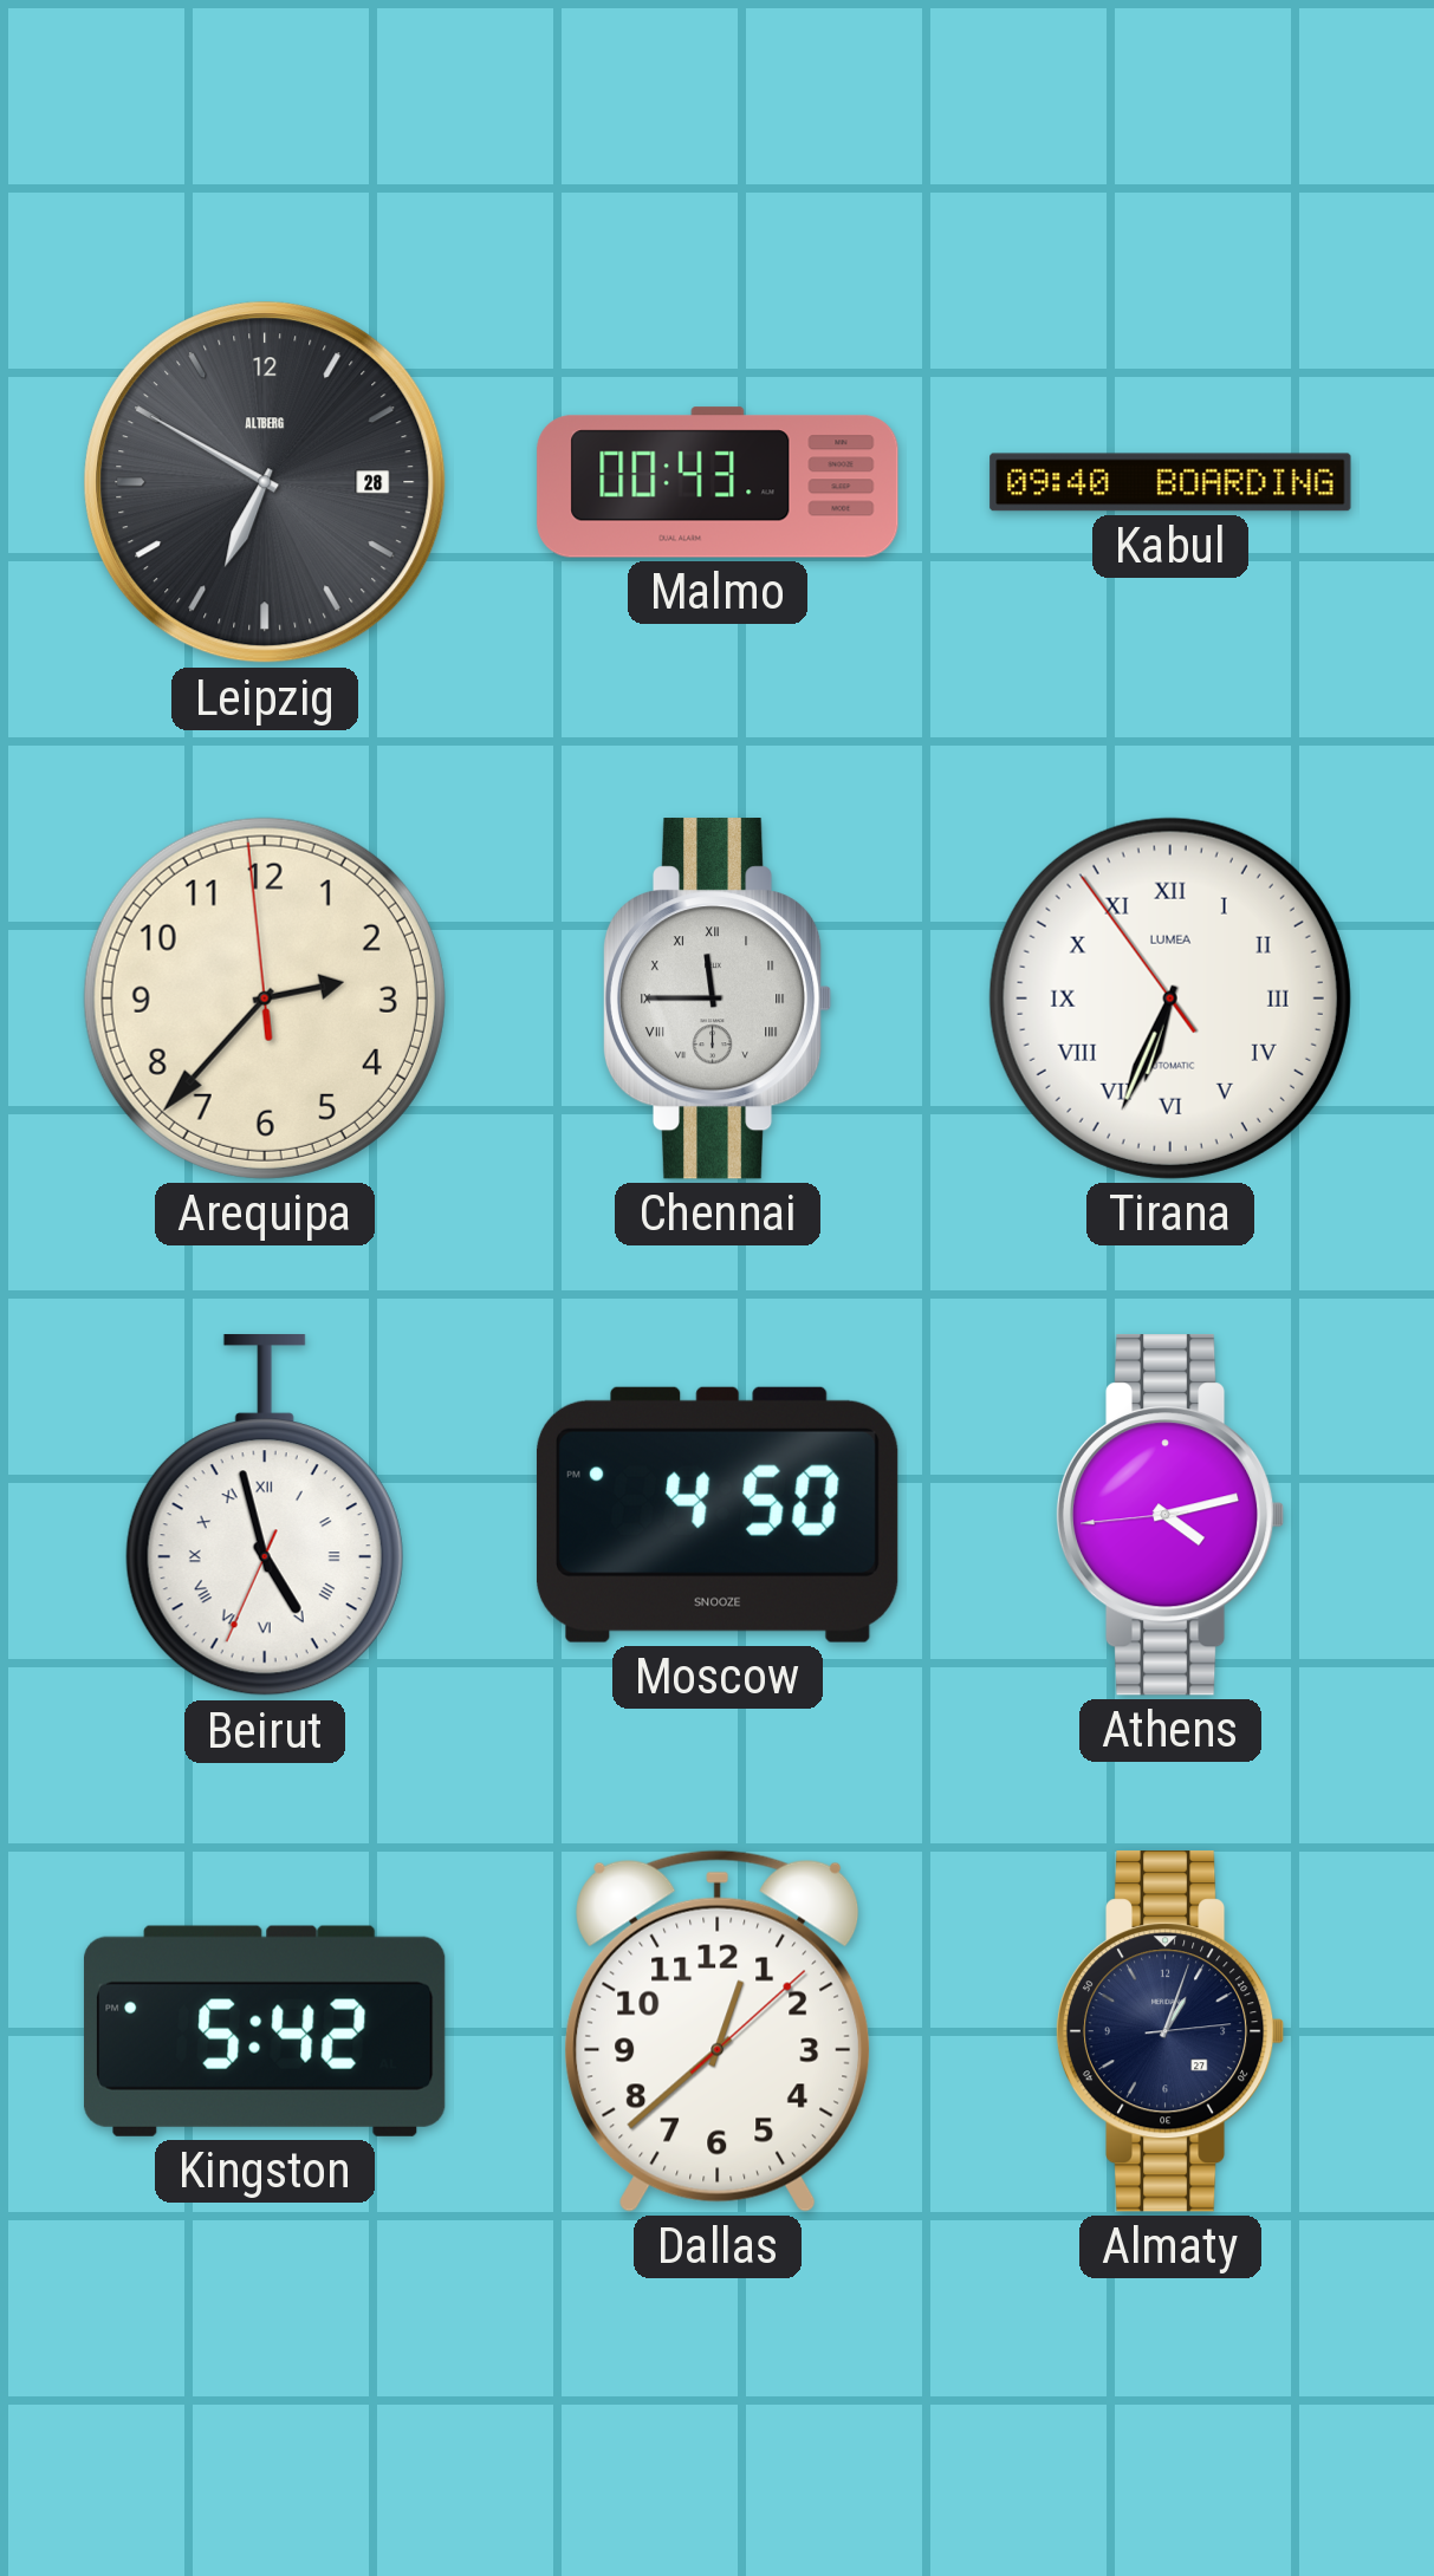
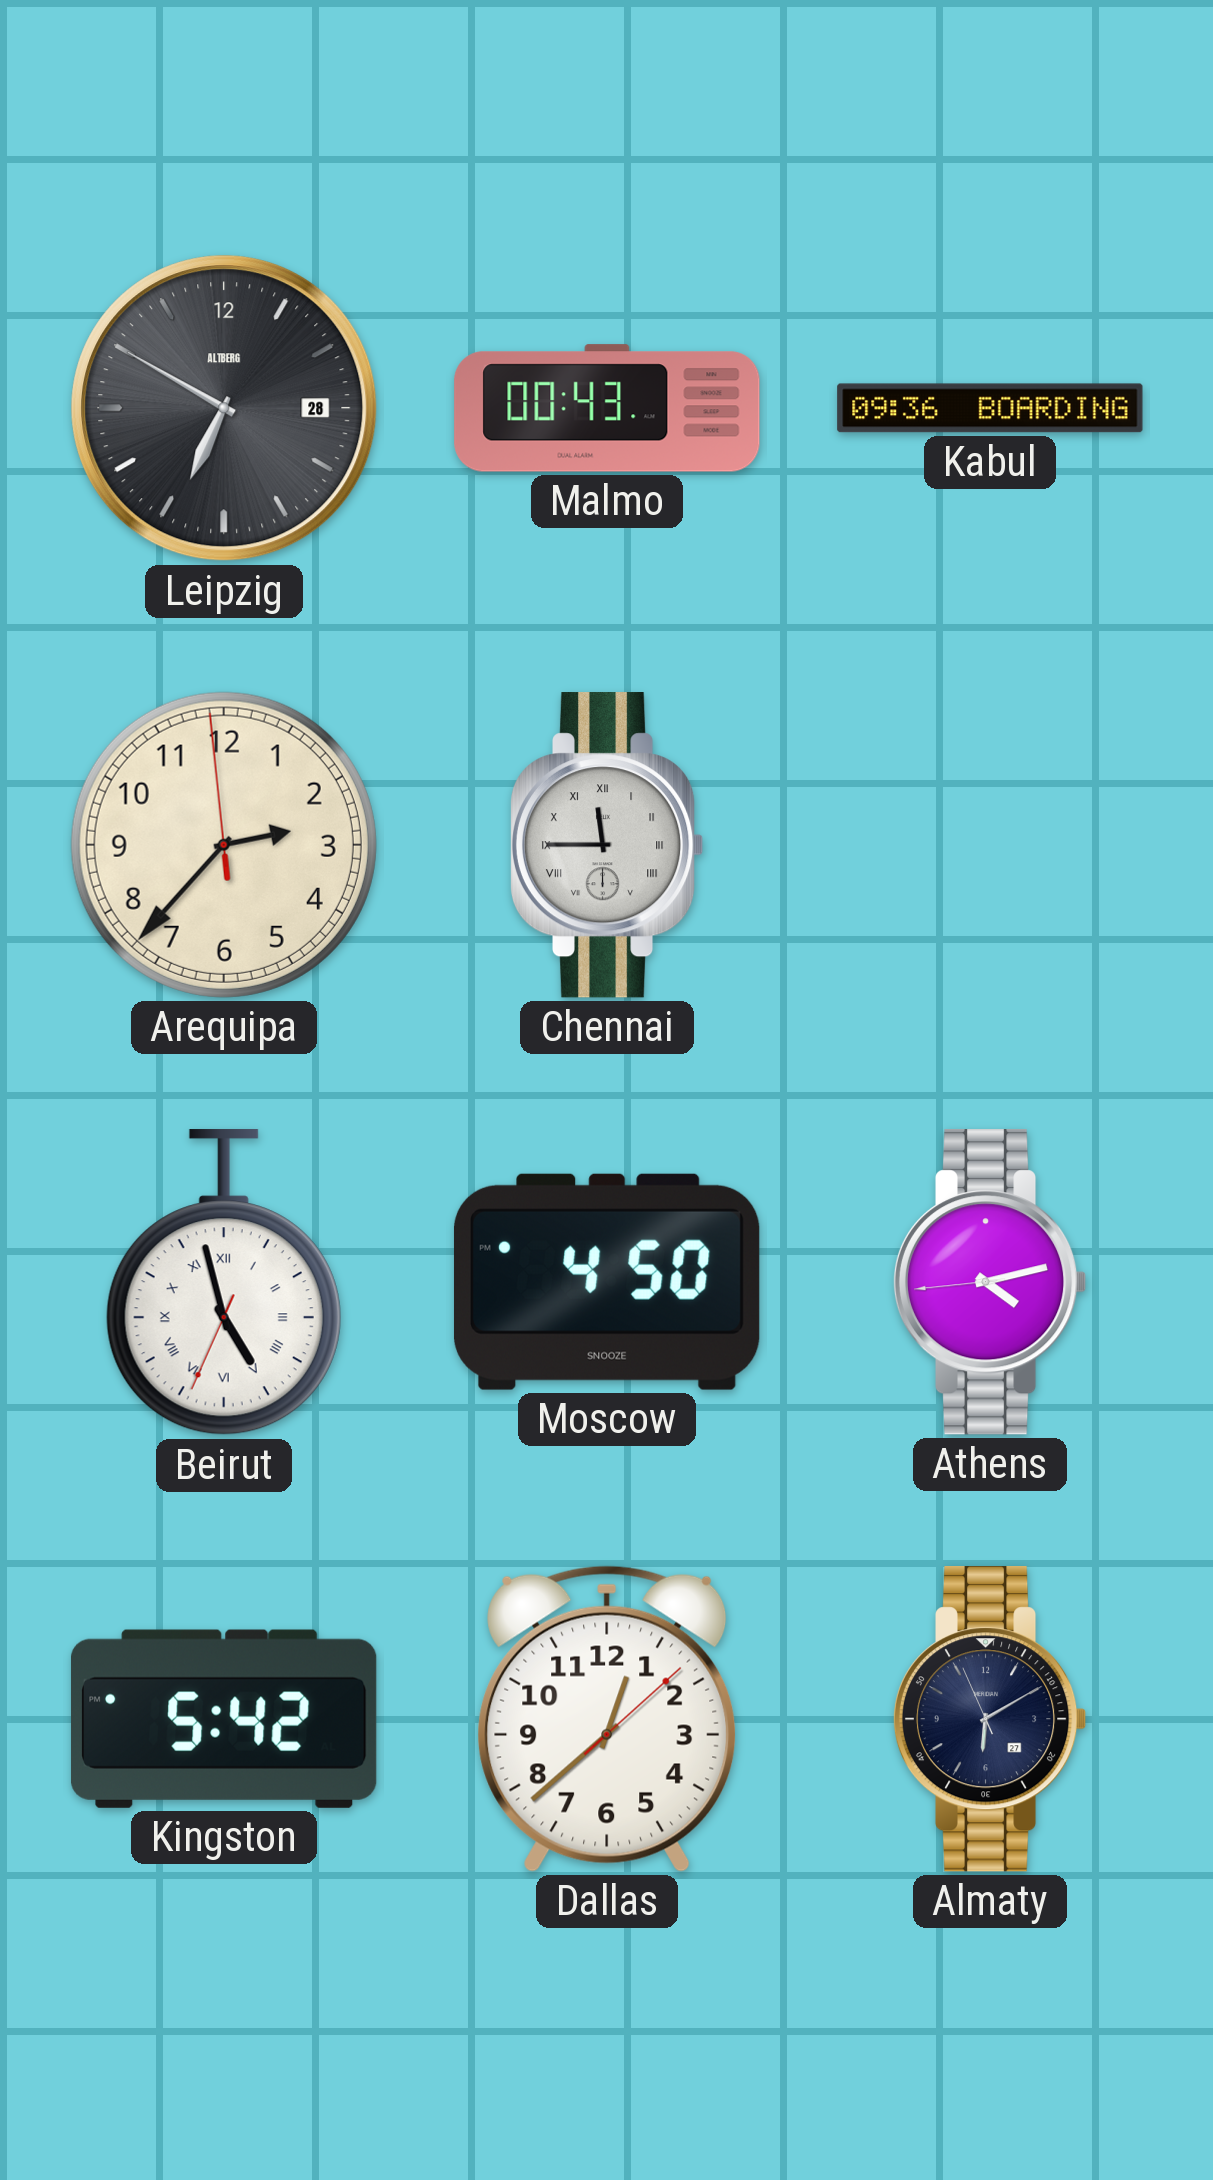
Kabul: 09:40 -> 09:36
Tirana: 6:33 -> none
Almaty: 1:03 -> 6:09
